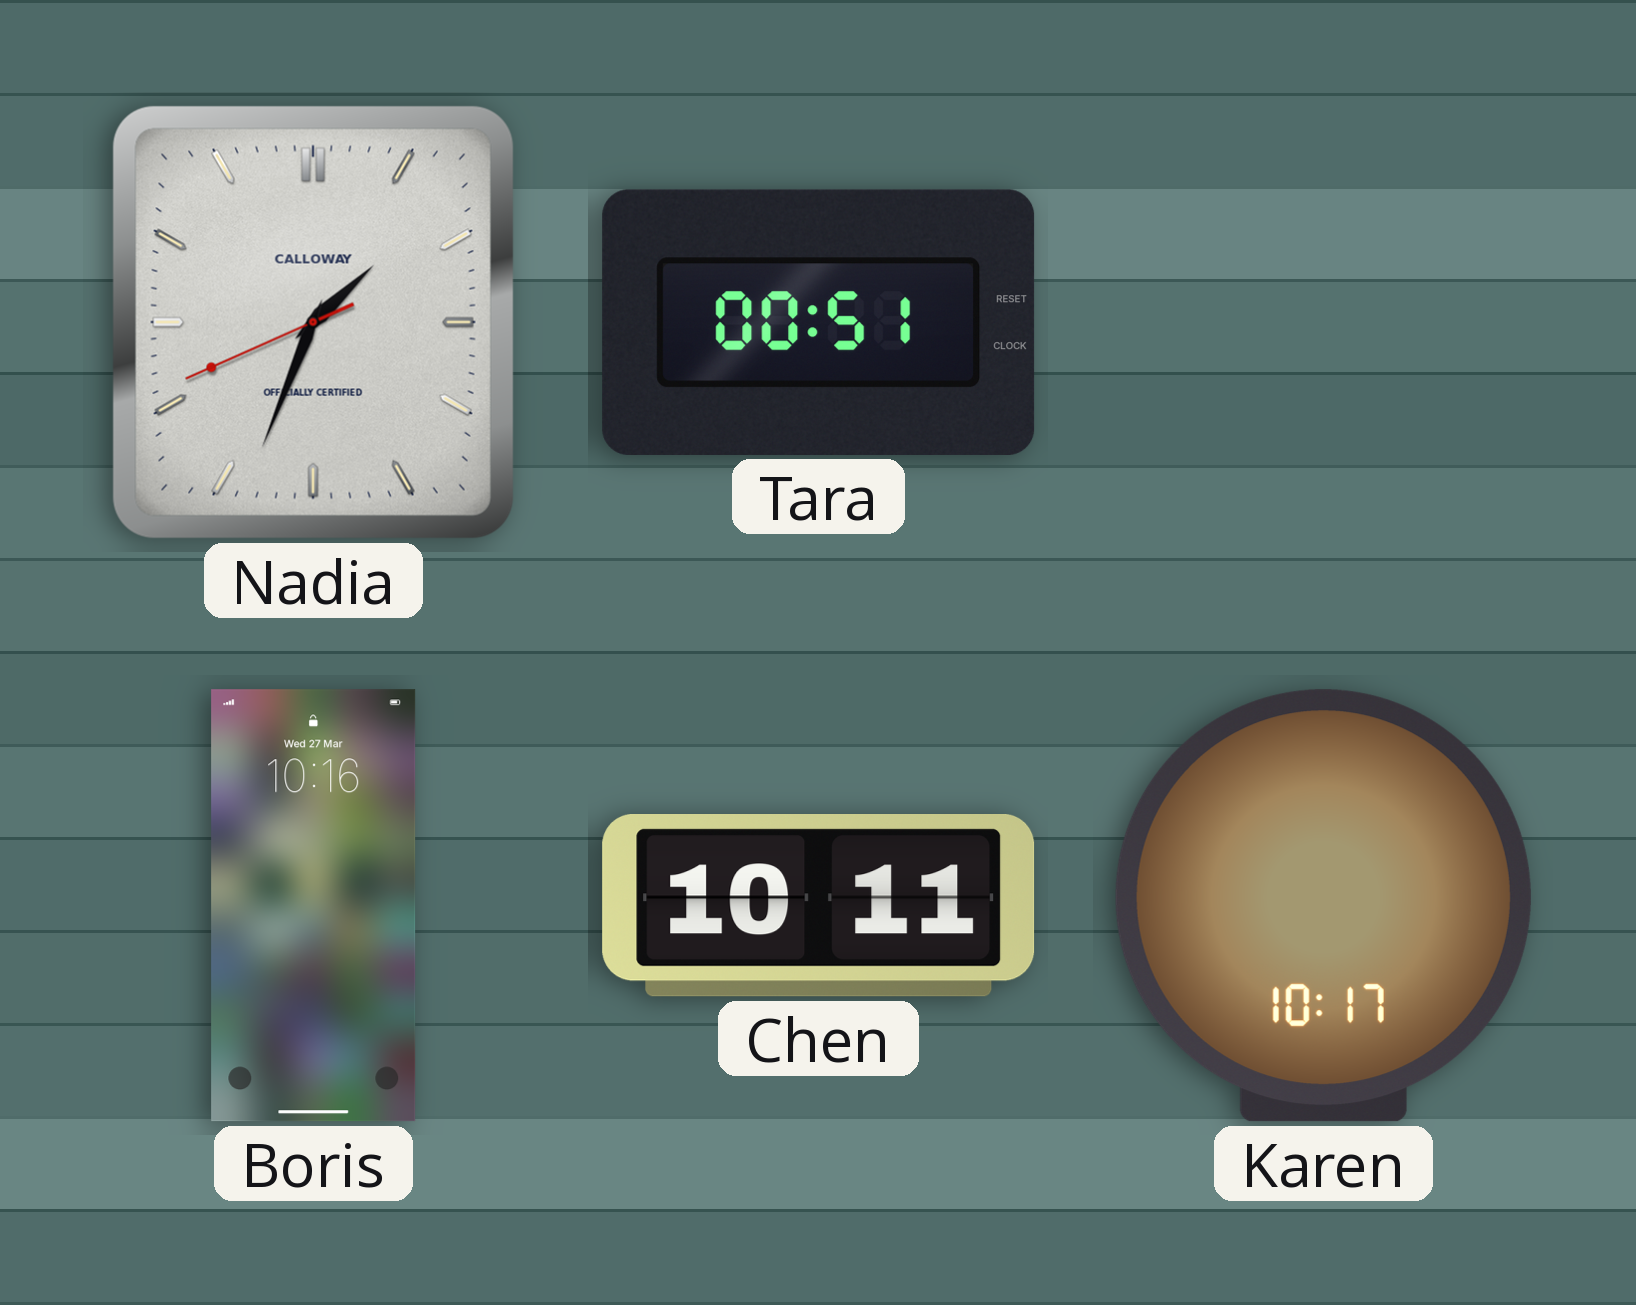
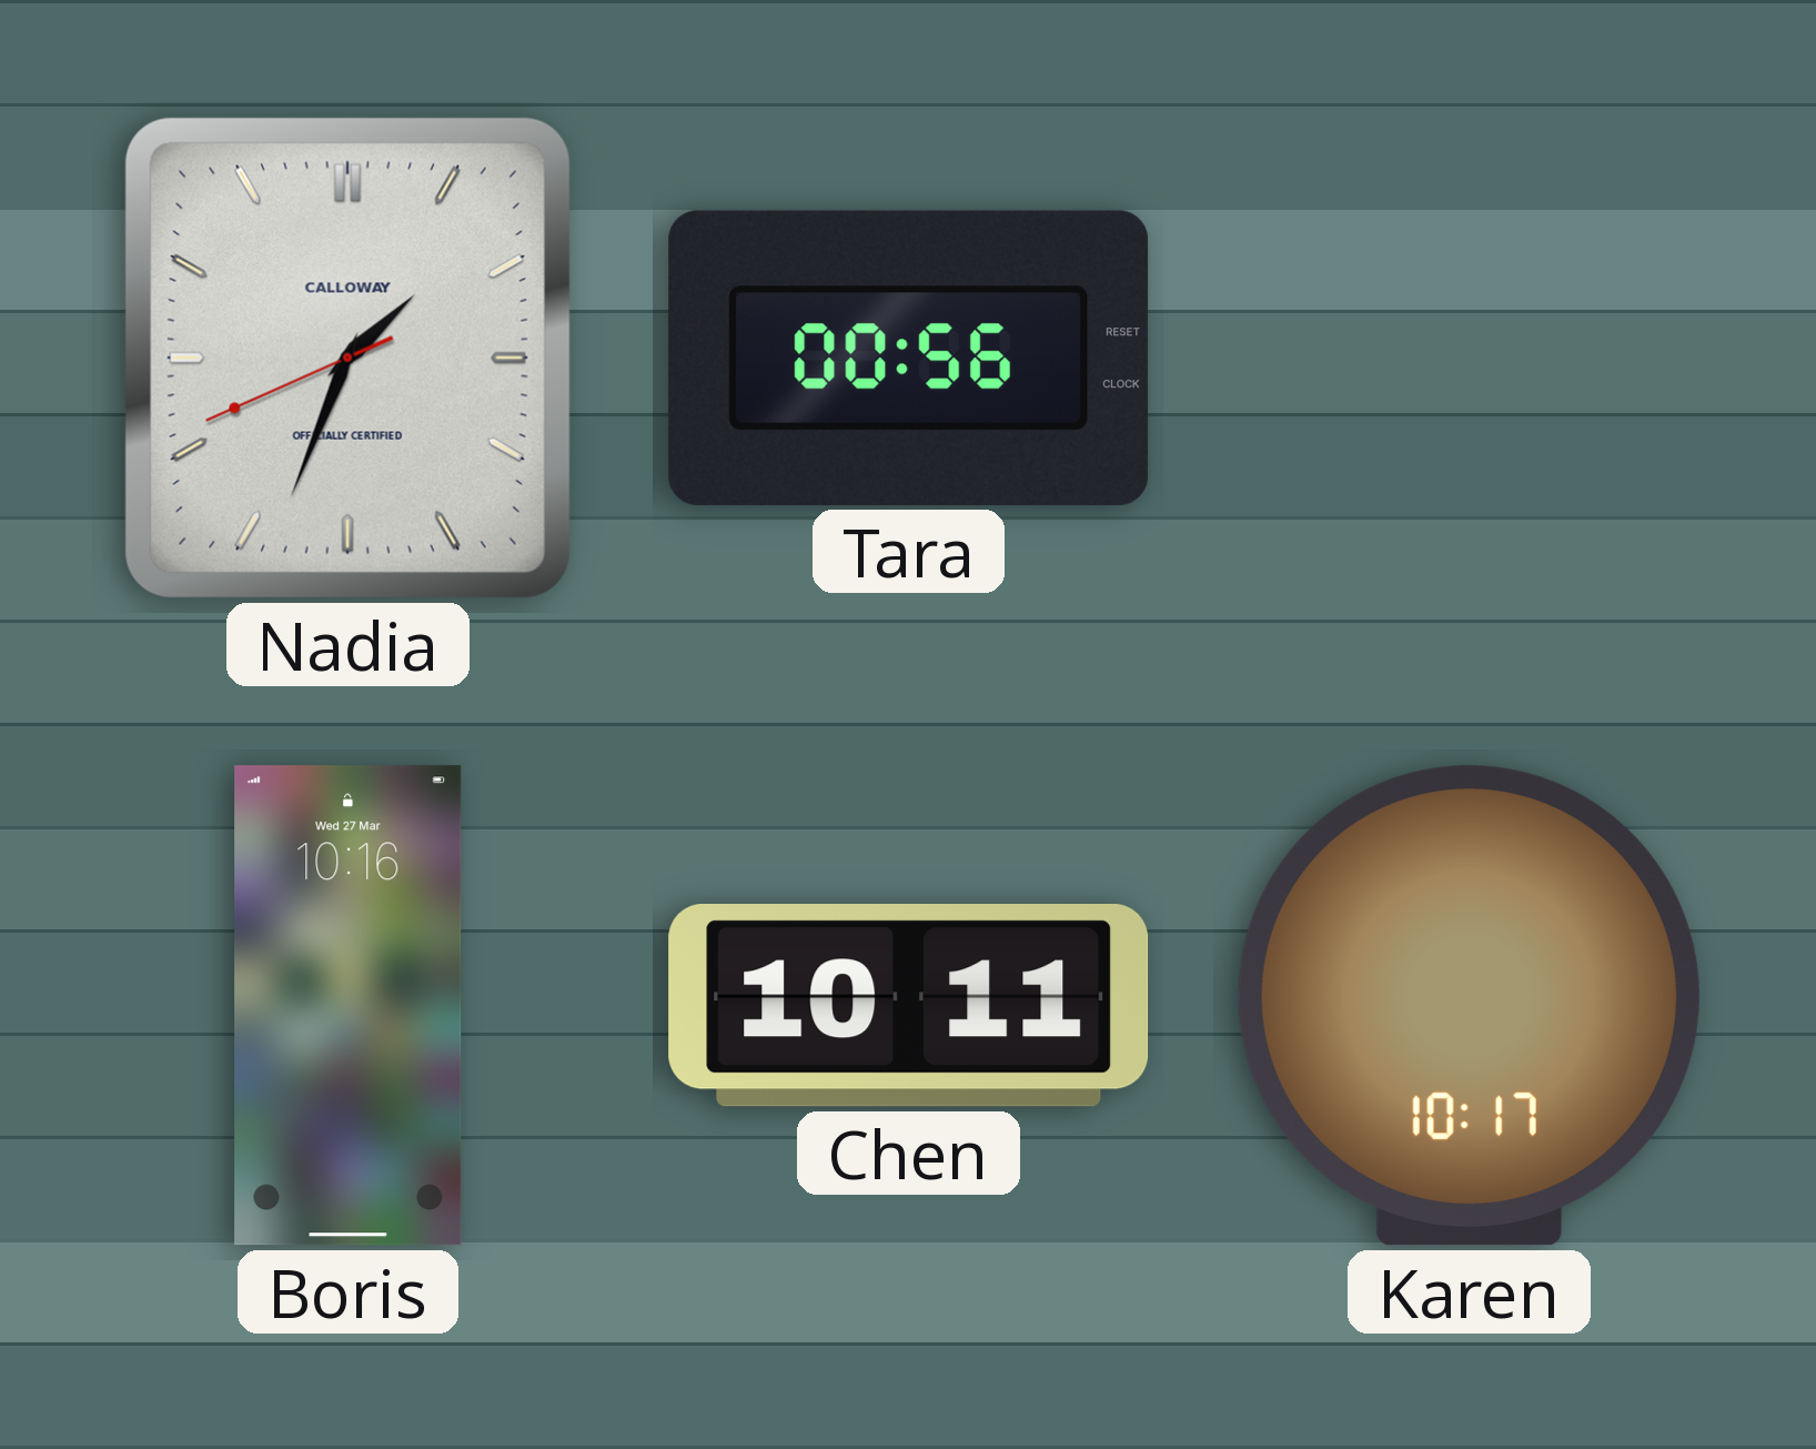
Tara: 00:51 -> 00:56
